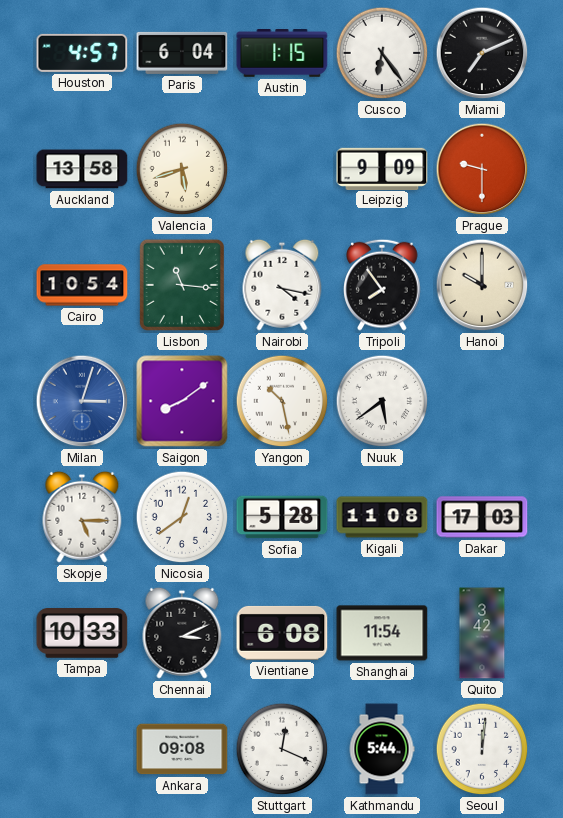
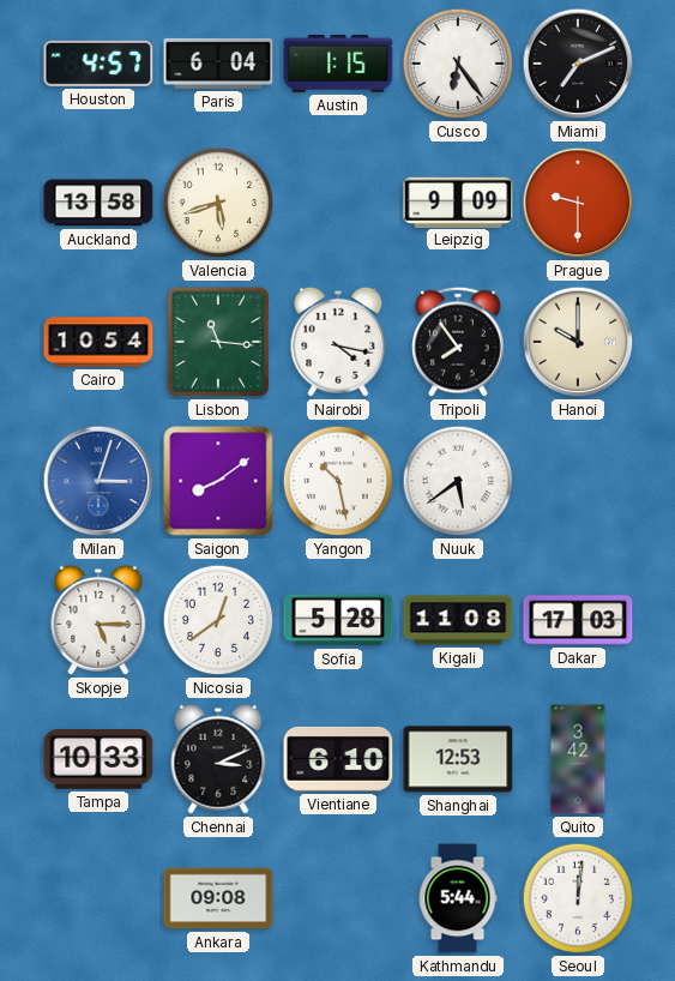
Vientiane: 6:08 -> 6:10
Shanghai: 11:54 -> 12:53
Stuttgart: 12:19 -> none
